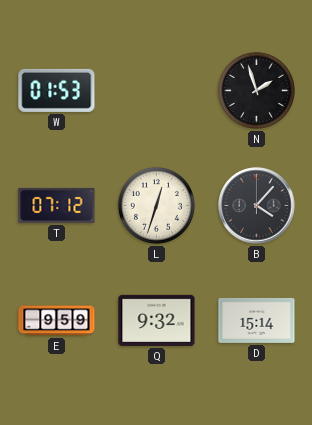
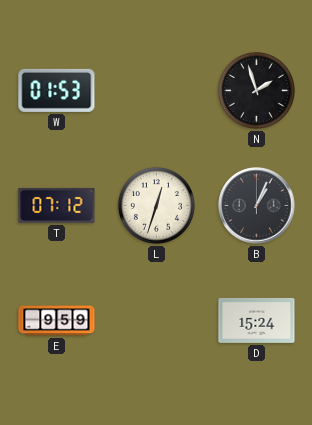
B: 4:07 -> 1:04
Q: 9:32 -> none
D: 15:14 -> 15:24
